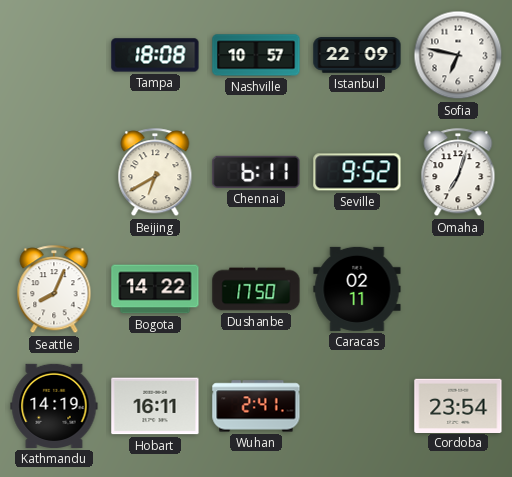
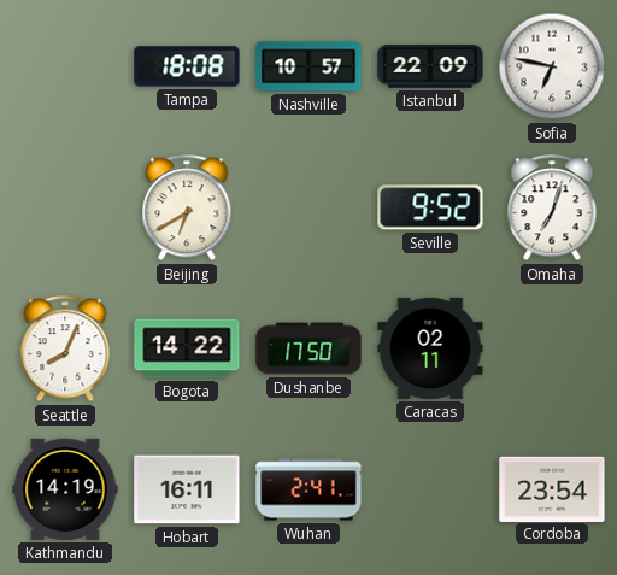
Chennai: 6:11 -> none
